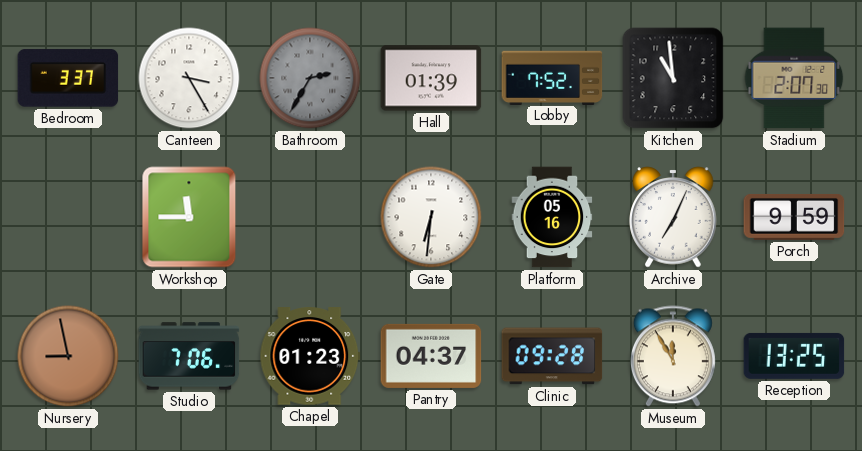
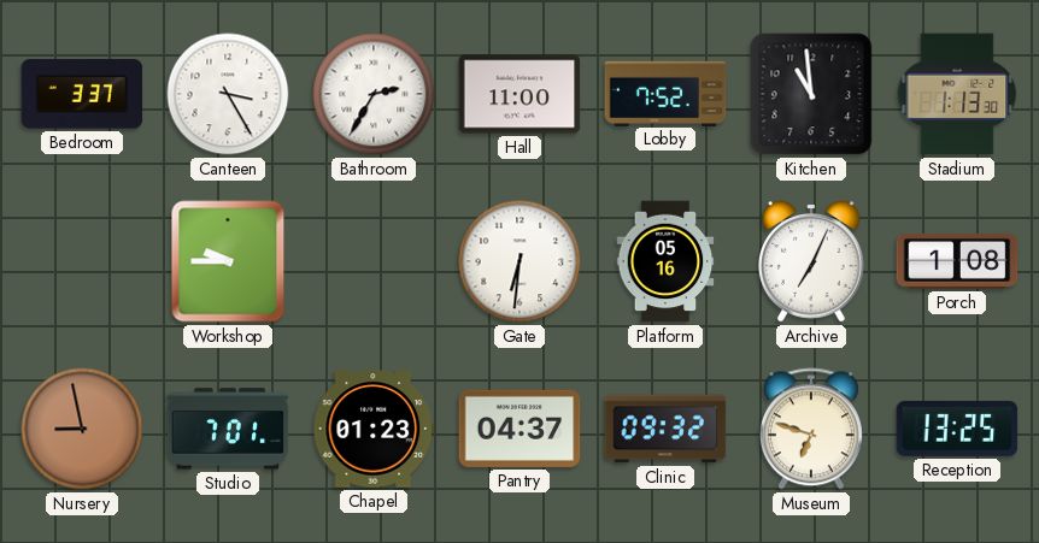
Bathroom dial: grey -> white
Hall: 01:39 -> 11:00
Stadium: 2:07 -> 1:13
Workshop: 11:45 -> 9:45
Porch: 9:59 -> 1:08
Studio: 7:06 -> 7:01
Clinic: 09:28 -> 09:32
Museum: 11:55 -> 6:48
